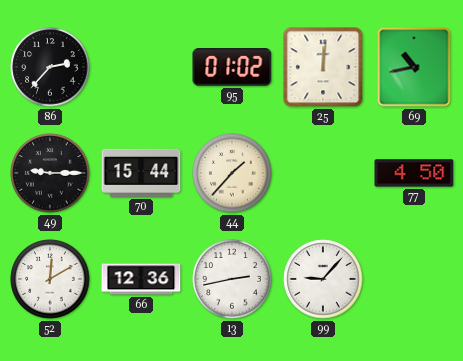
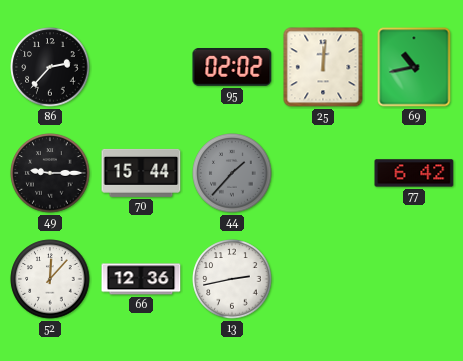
95: 01:02 -> 02:02
44 dial: cream -> grey
77: 4:50 -> 6:42
52: 12:10 -> 12:07
99: 9:07 -> none
